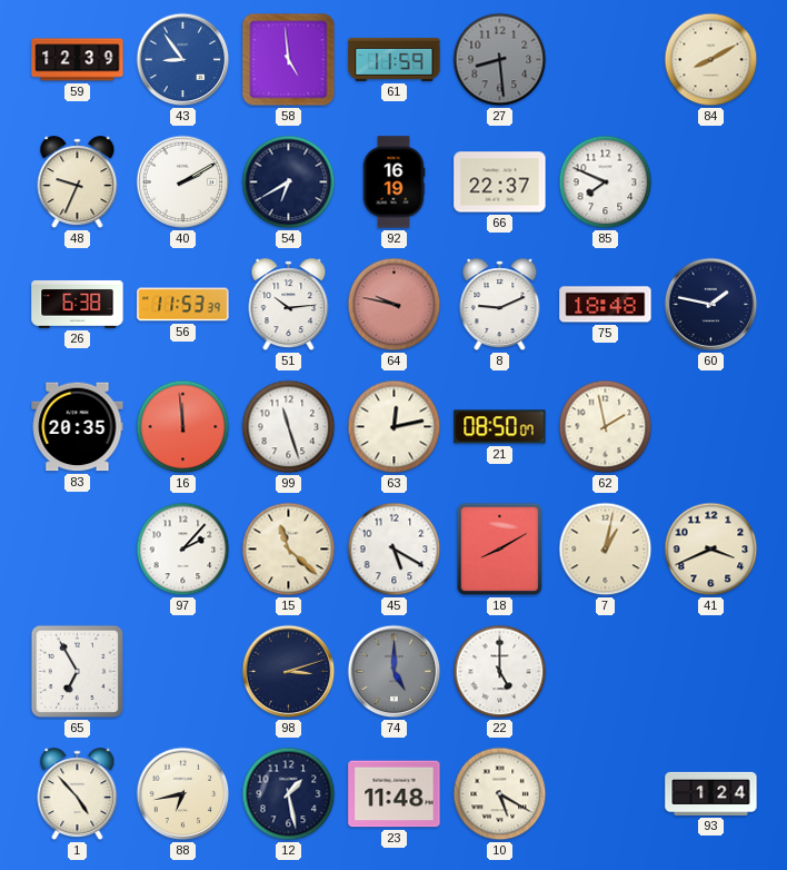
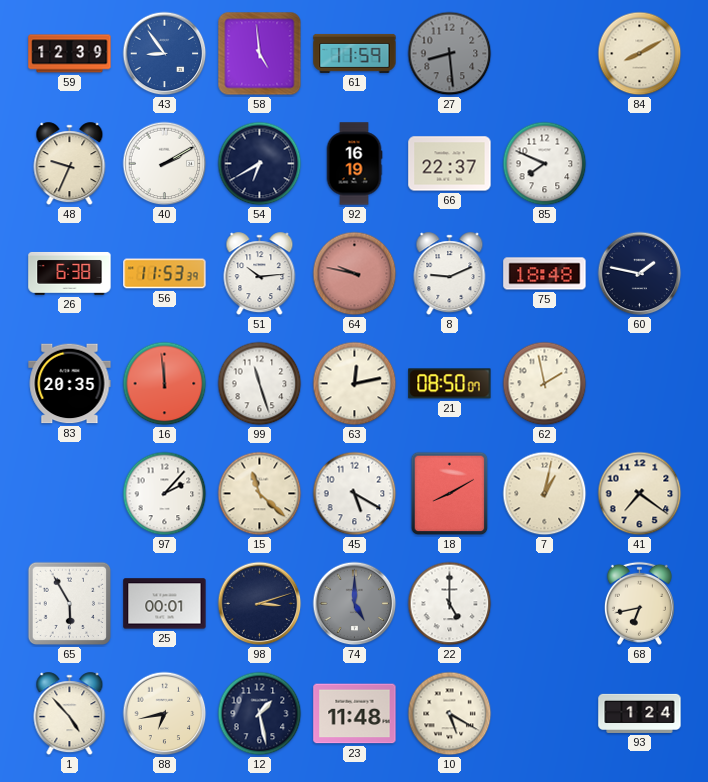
41: 3:41 -> 7:21
65: 6:55 -> 5:55
25: none -> 00:01
68: none -> 6:43
